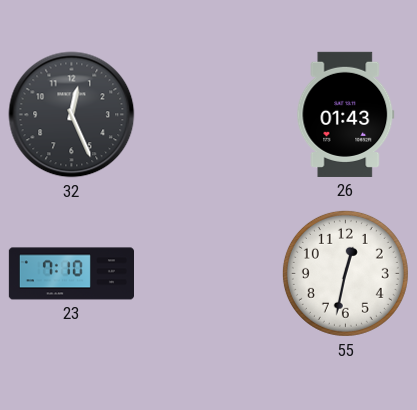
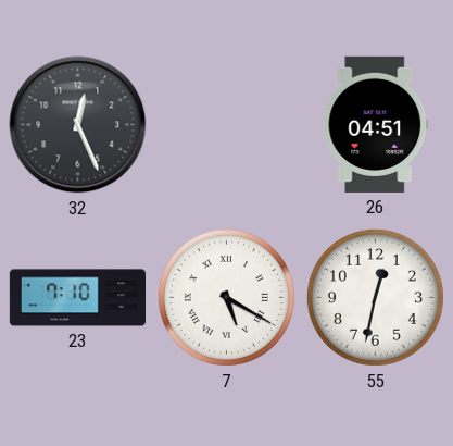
26: 01:43 -> 04:51
7: none -> 5:20
